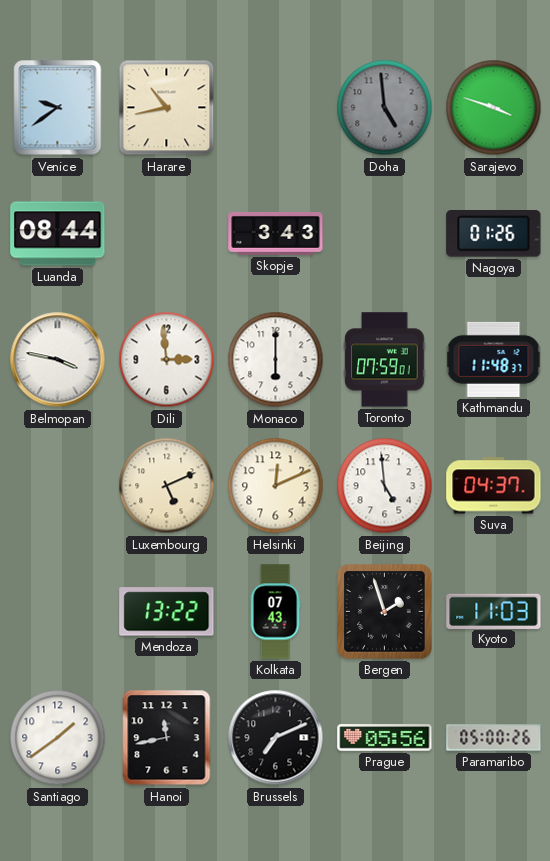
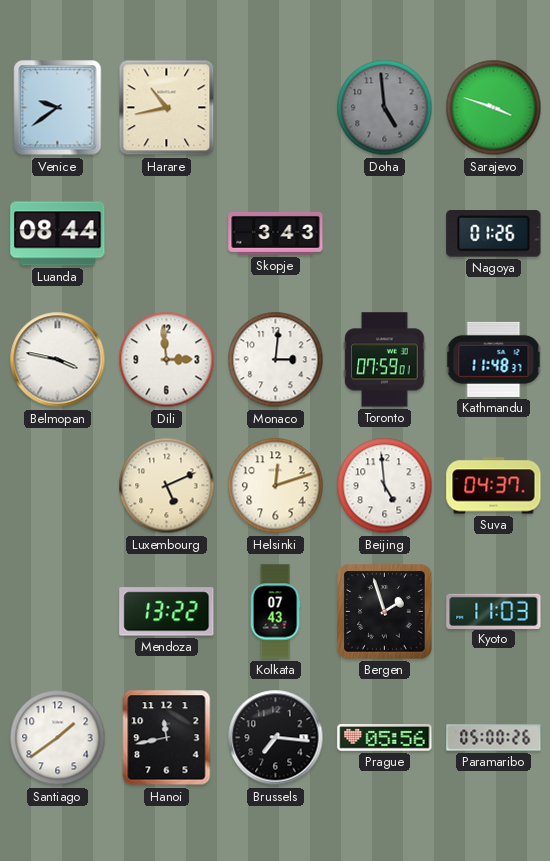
Monaco: 6:00 -> 3:01
Helsinki: 12:11 -> 12:12
Brussels: 7:11 -> 7:16
